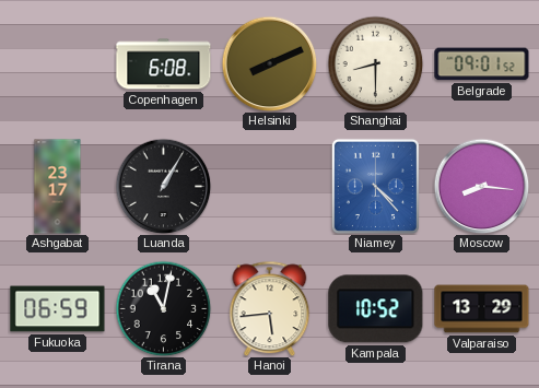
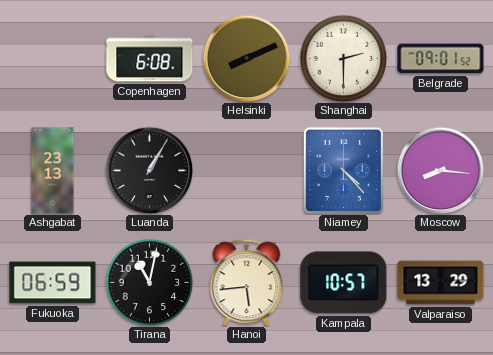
Shanghai: 8:30 -> 2:30
Ashgabat: 23:17 -> 23:13
Kampala: 10:52 -> 10:57
